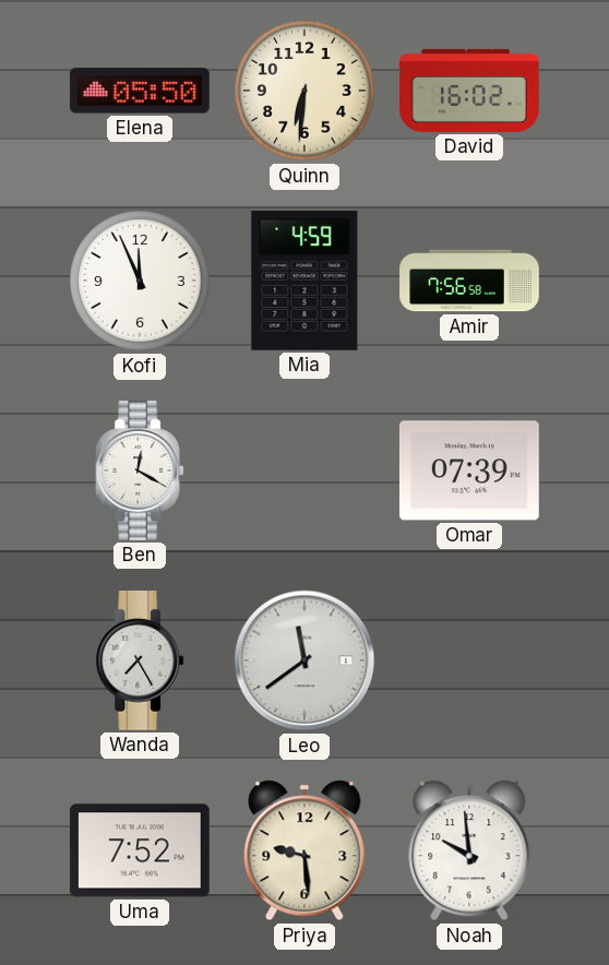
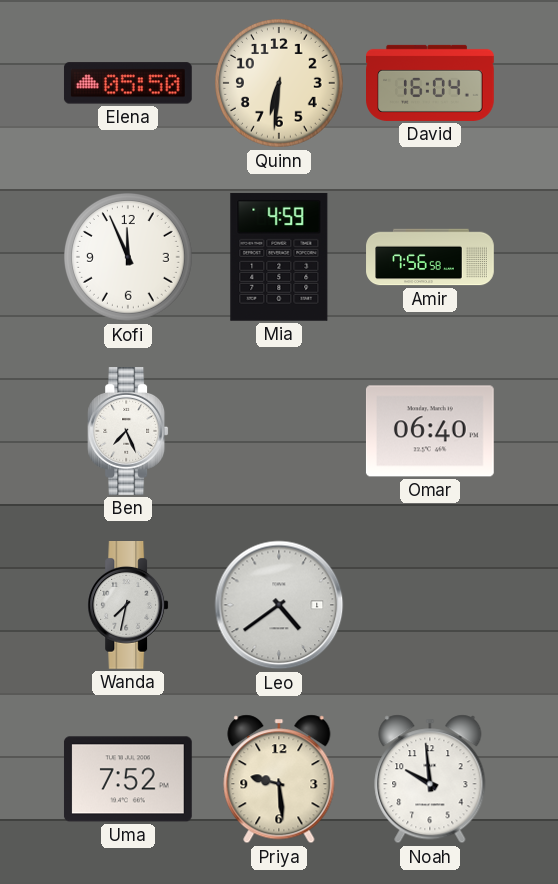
David: 16:02 -> 16:04
Ben: 12:20 -> 7:26
Omar: 07:39 -> 06:40
Wanda: 7:25 -> 7:32
Leo: 11:39 -> 4:39
